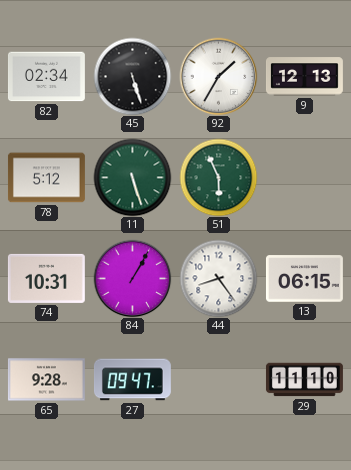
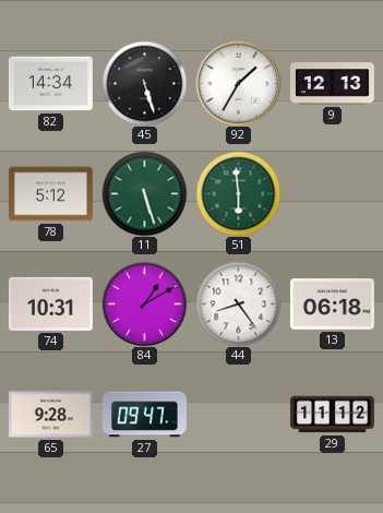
82: 02:34 -> 14:34
51: 5:56 -> 5:59
84: 1:05 -> 1:10
13: 06:15 -> 06:18
29: 11:10 -> 11:12
